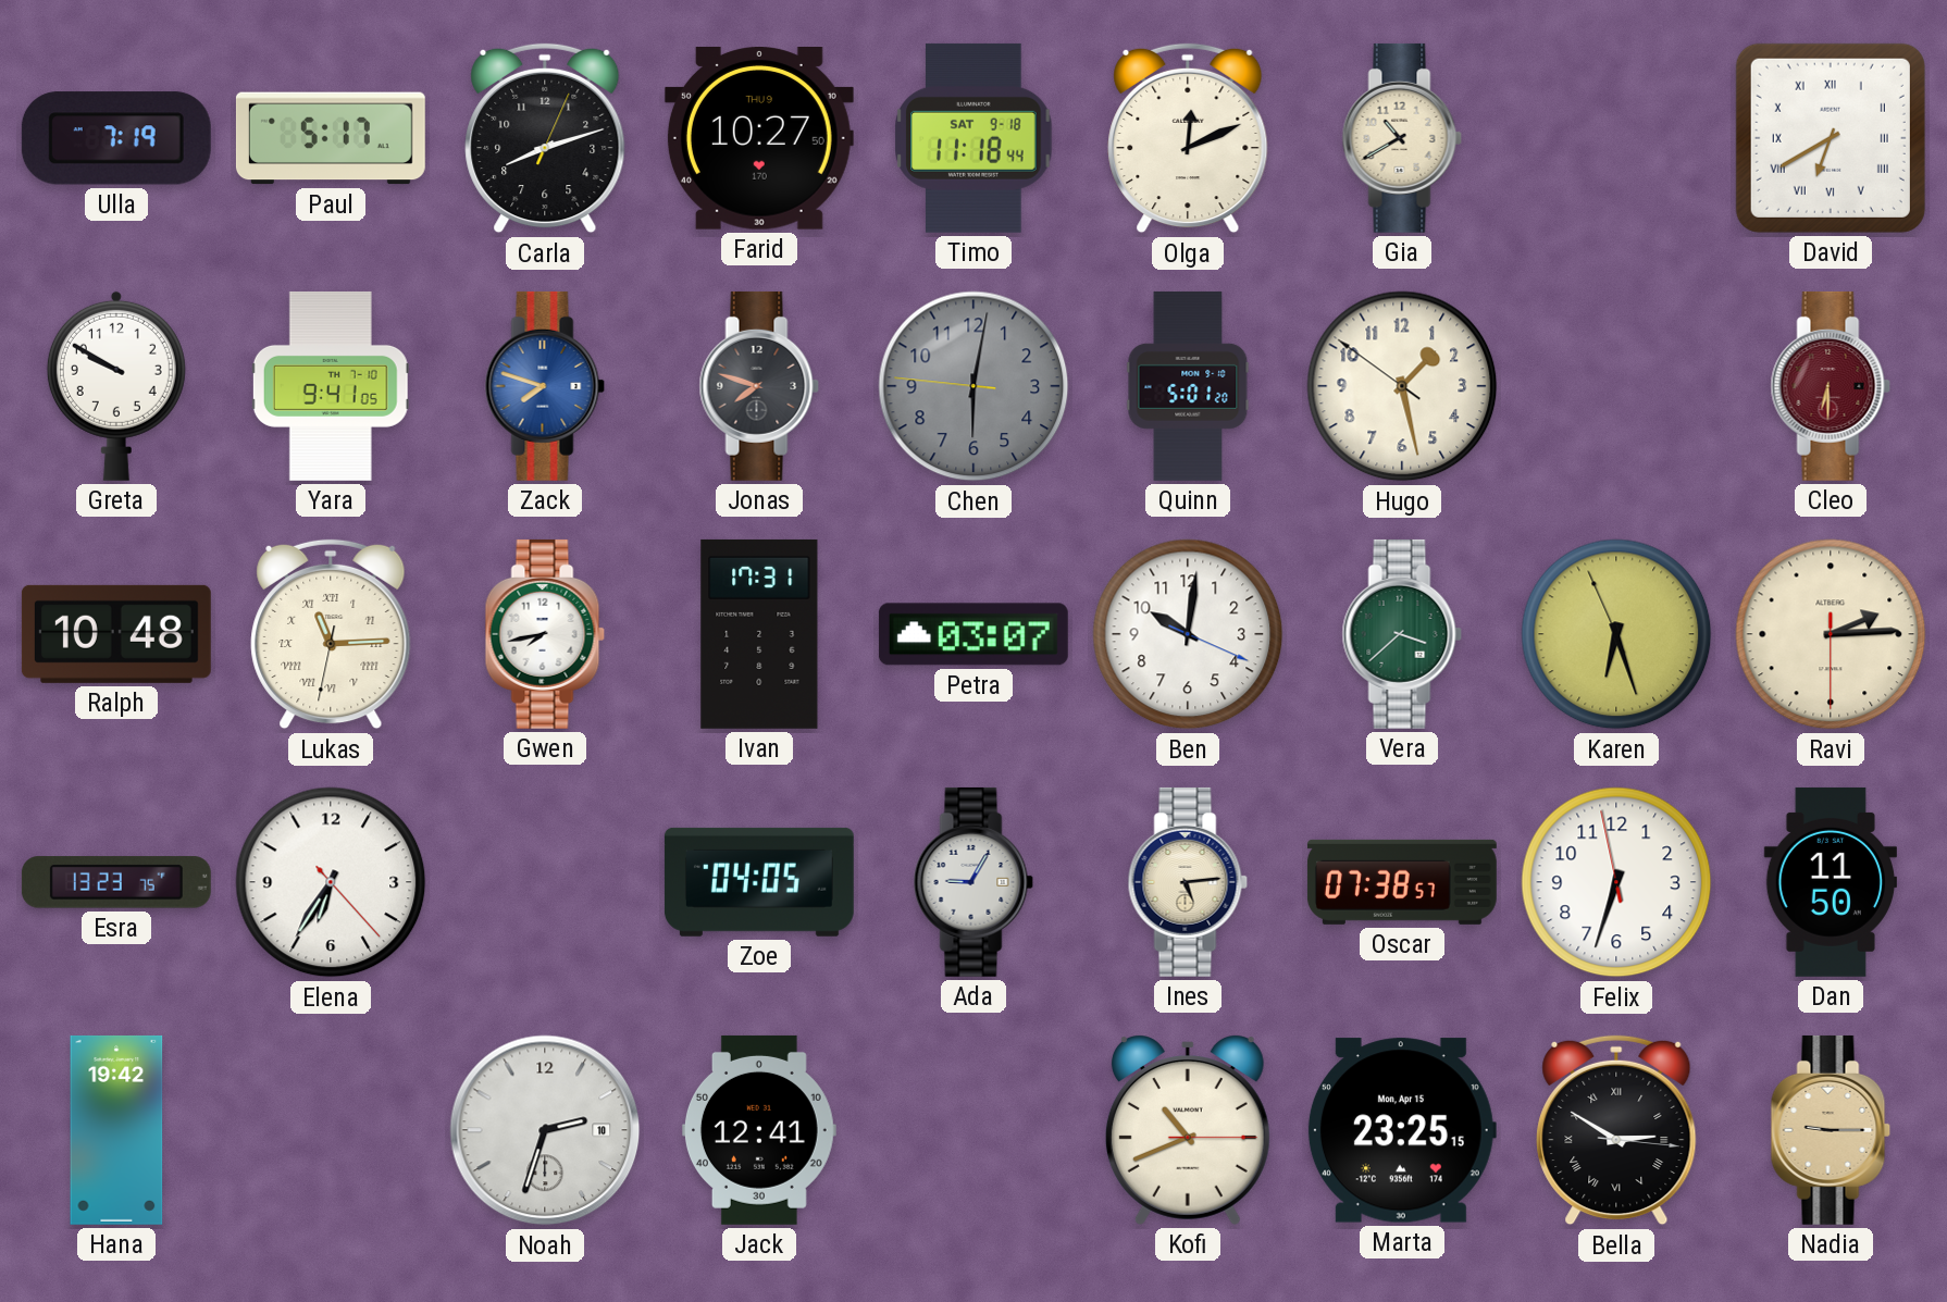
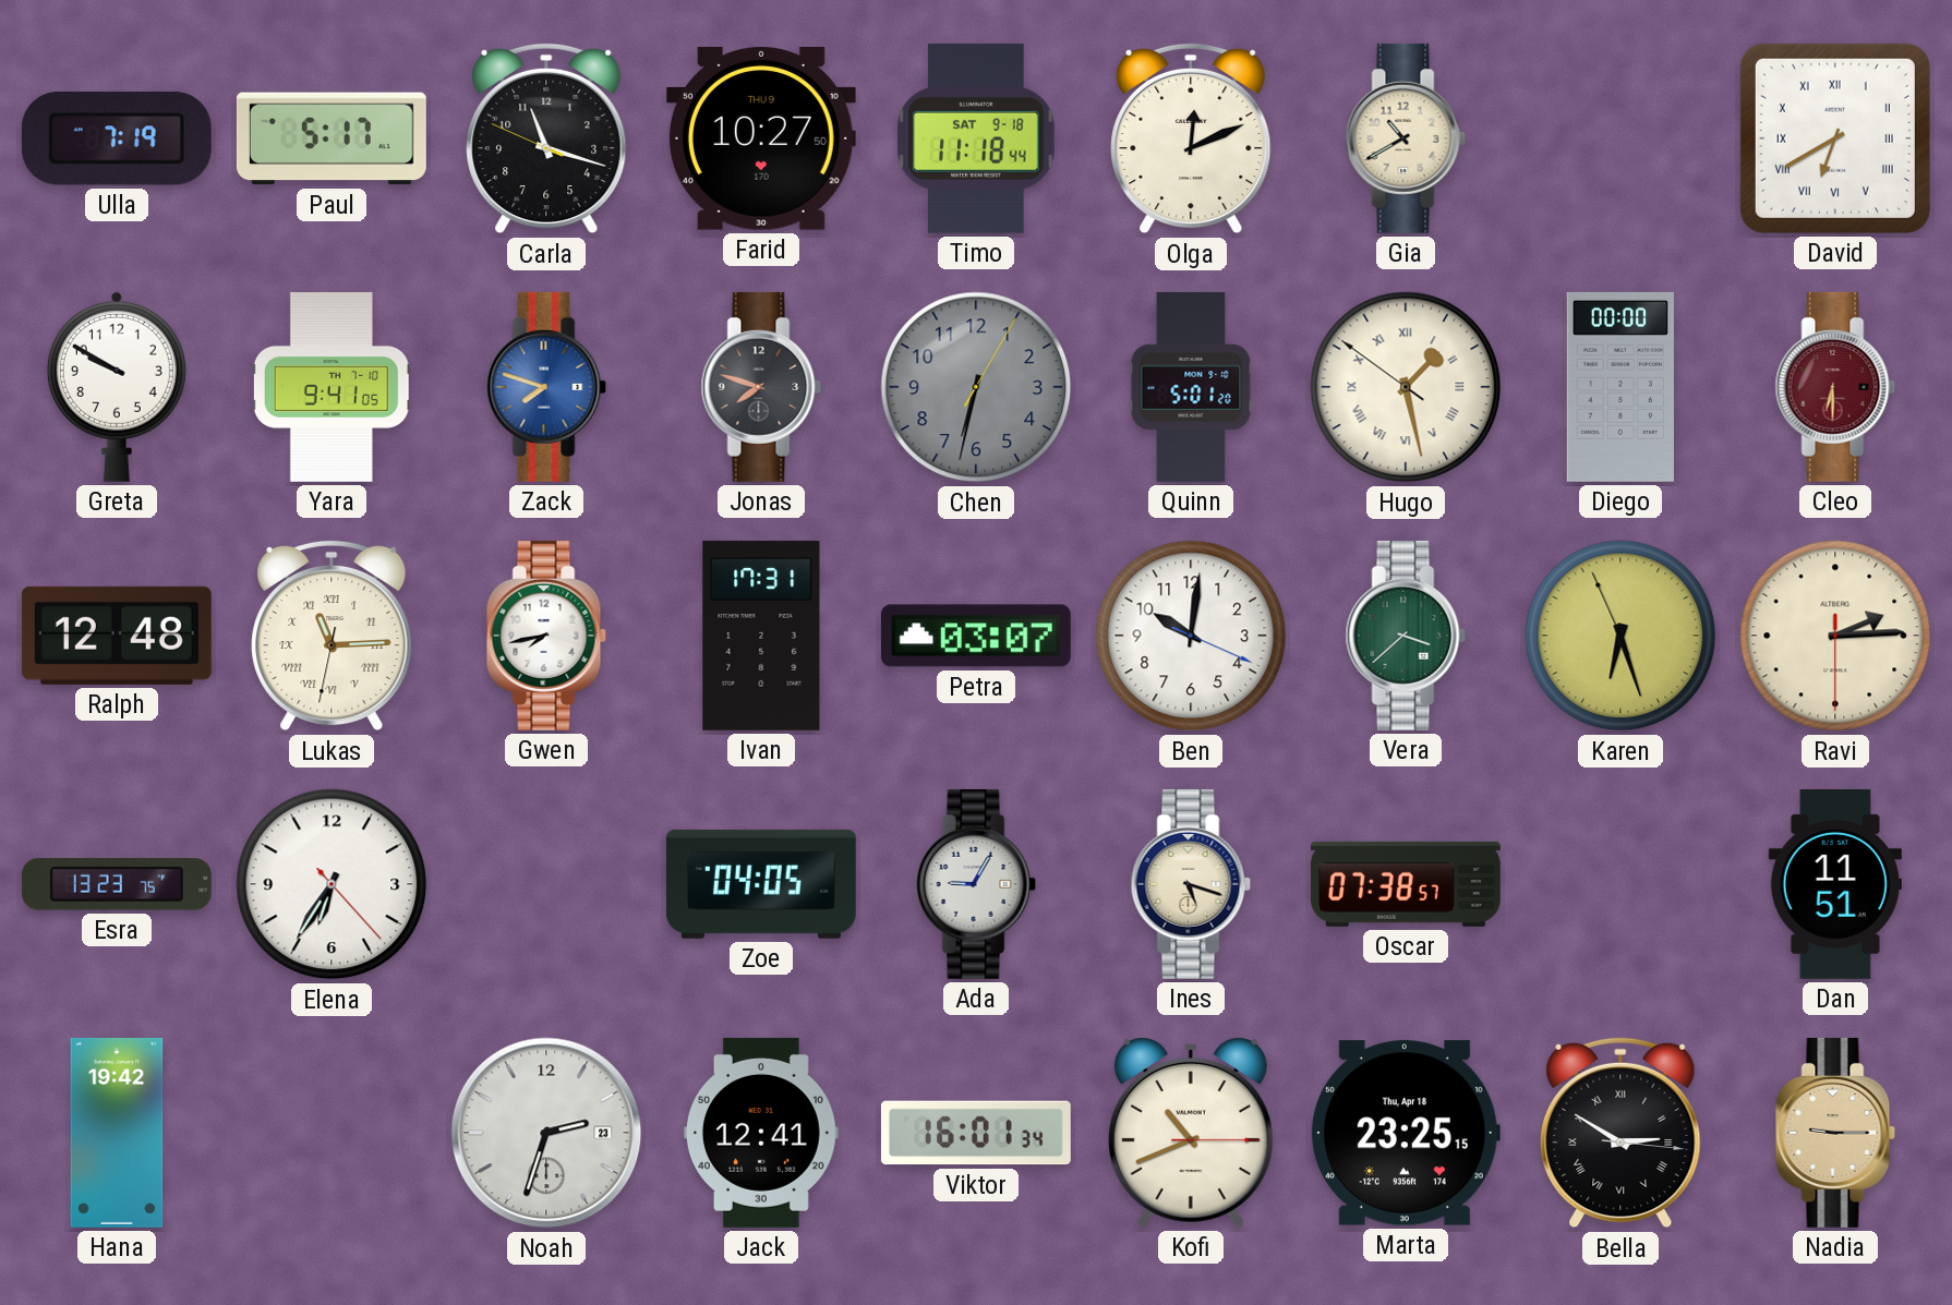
Carla: 8:12 -> 11:17
Chen: 6:01 -> 6:32
Hugo numerals: Arabic -> Roman
Diego: none -> 00:00
Ralph: 10:48 -> 12:48
Ines: 5:14 -> 5:18
Felix: 6:32 -> none
Dan: 11:50 -> 11:51
Noah date: 10 -> 23
Viktor: none -> 16:01
Marta date: Mon, Apr 15 -> Thu, Apr 18
